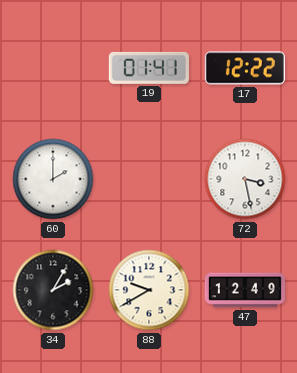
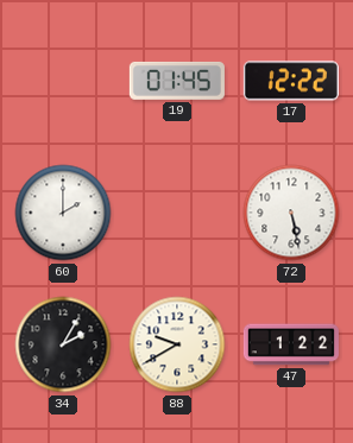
19: 01:41 -> 01:45
72: 3:28 -> 5:28
47: 12:49 -> 1:22
